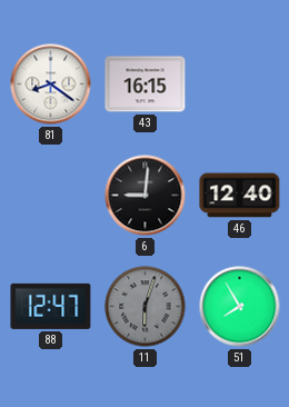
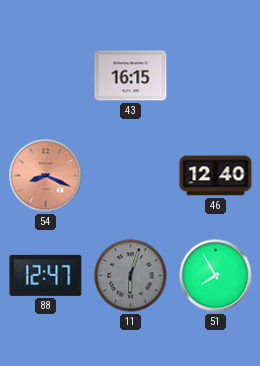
81: 8:21 -> none
54: none -> 8:19
6: 9:01 -> none
